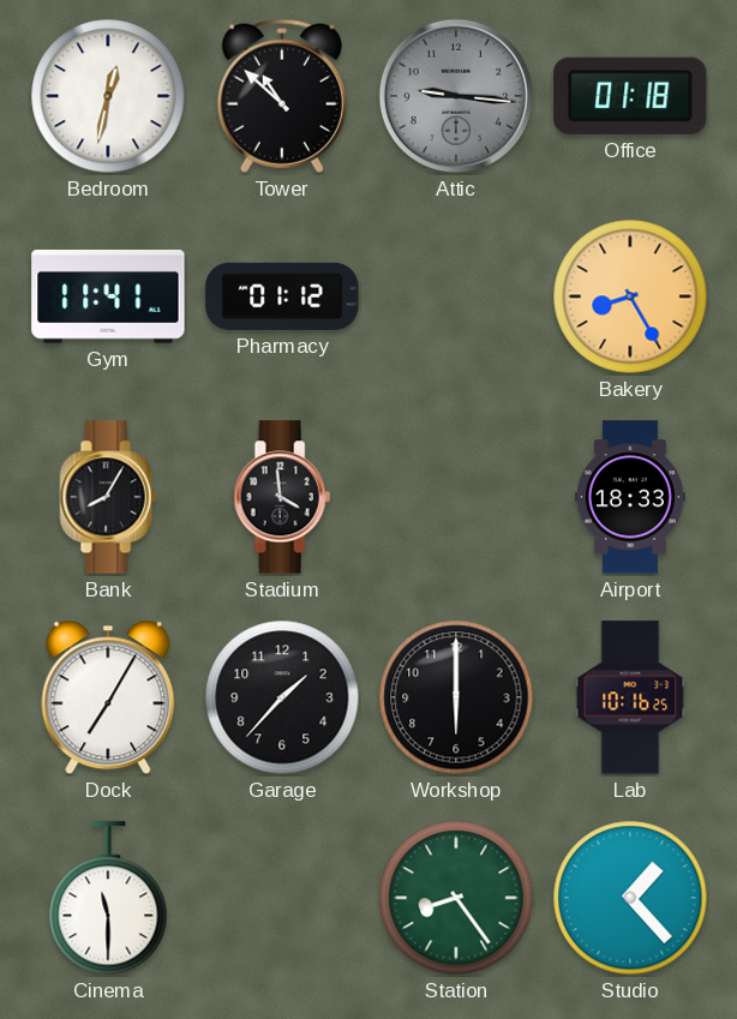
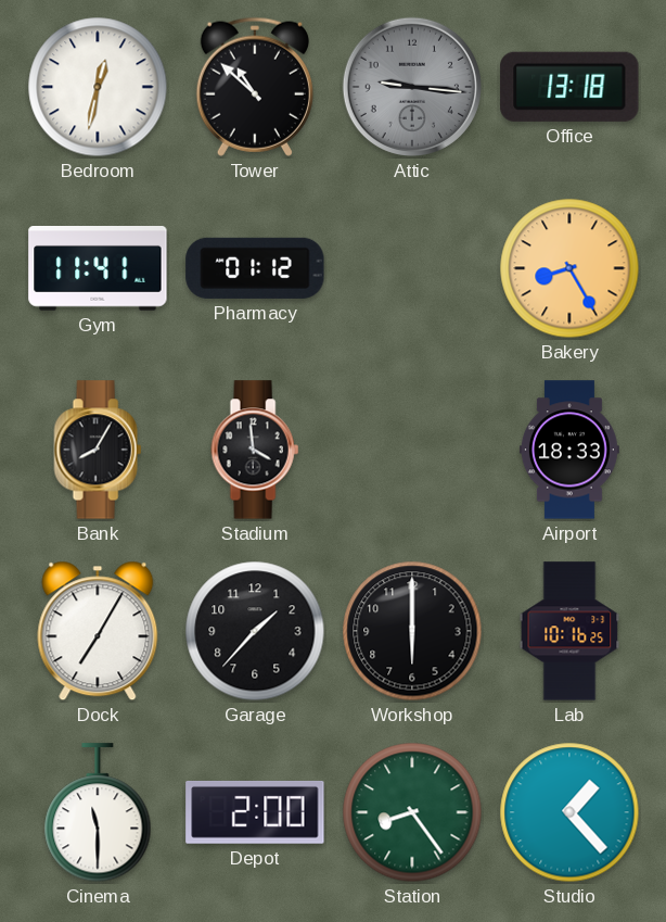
Office: 01:18 -> 13:18
Depot: none -> 2:00
